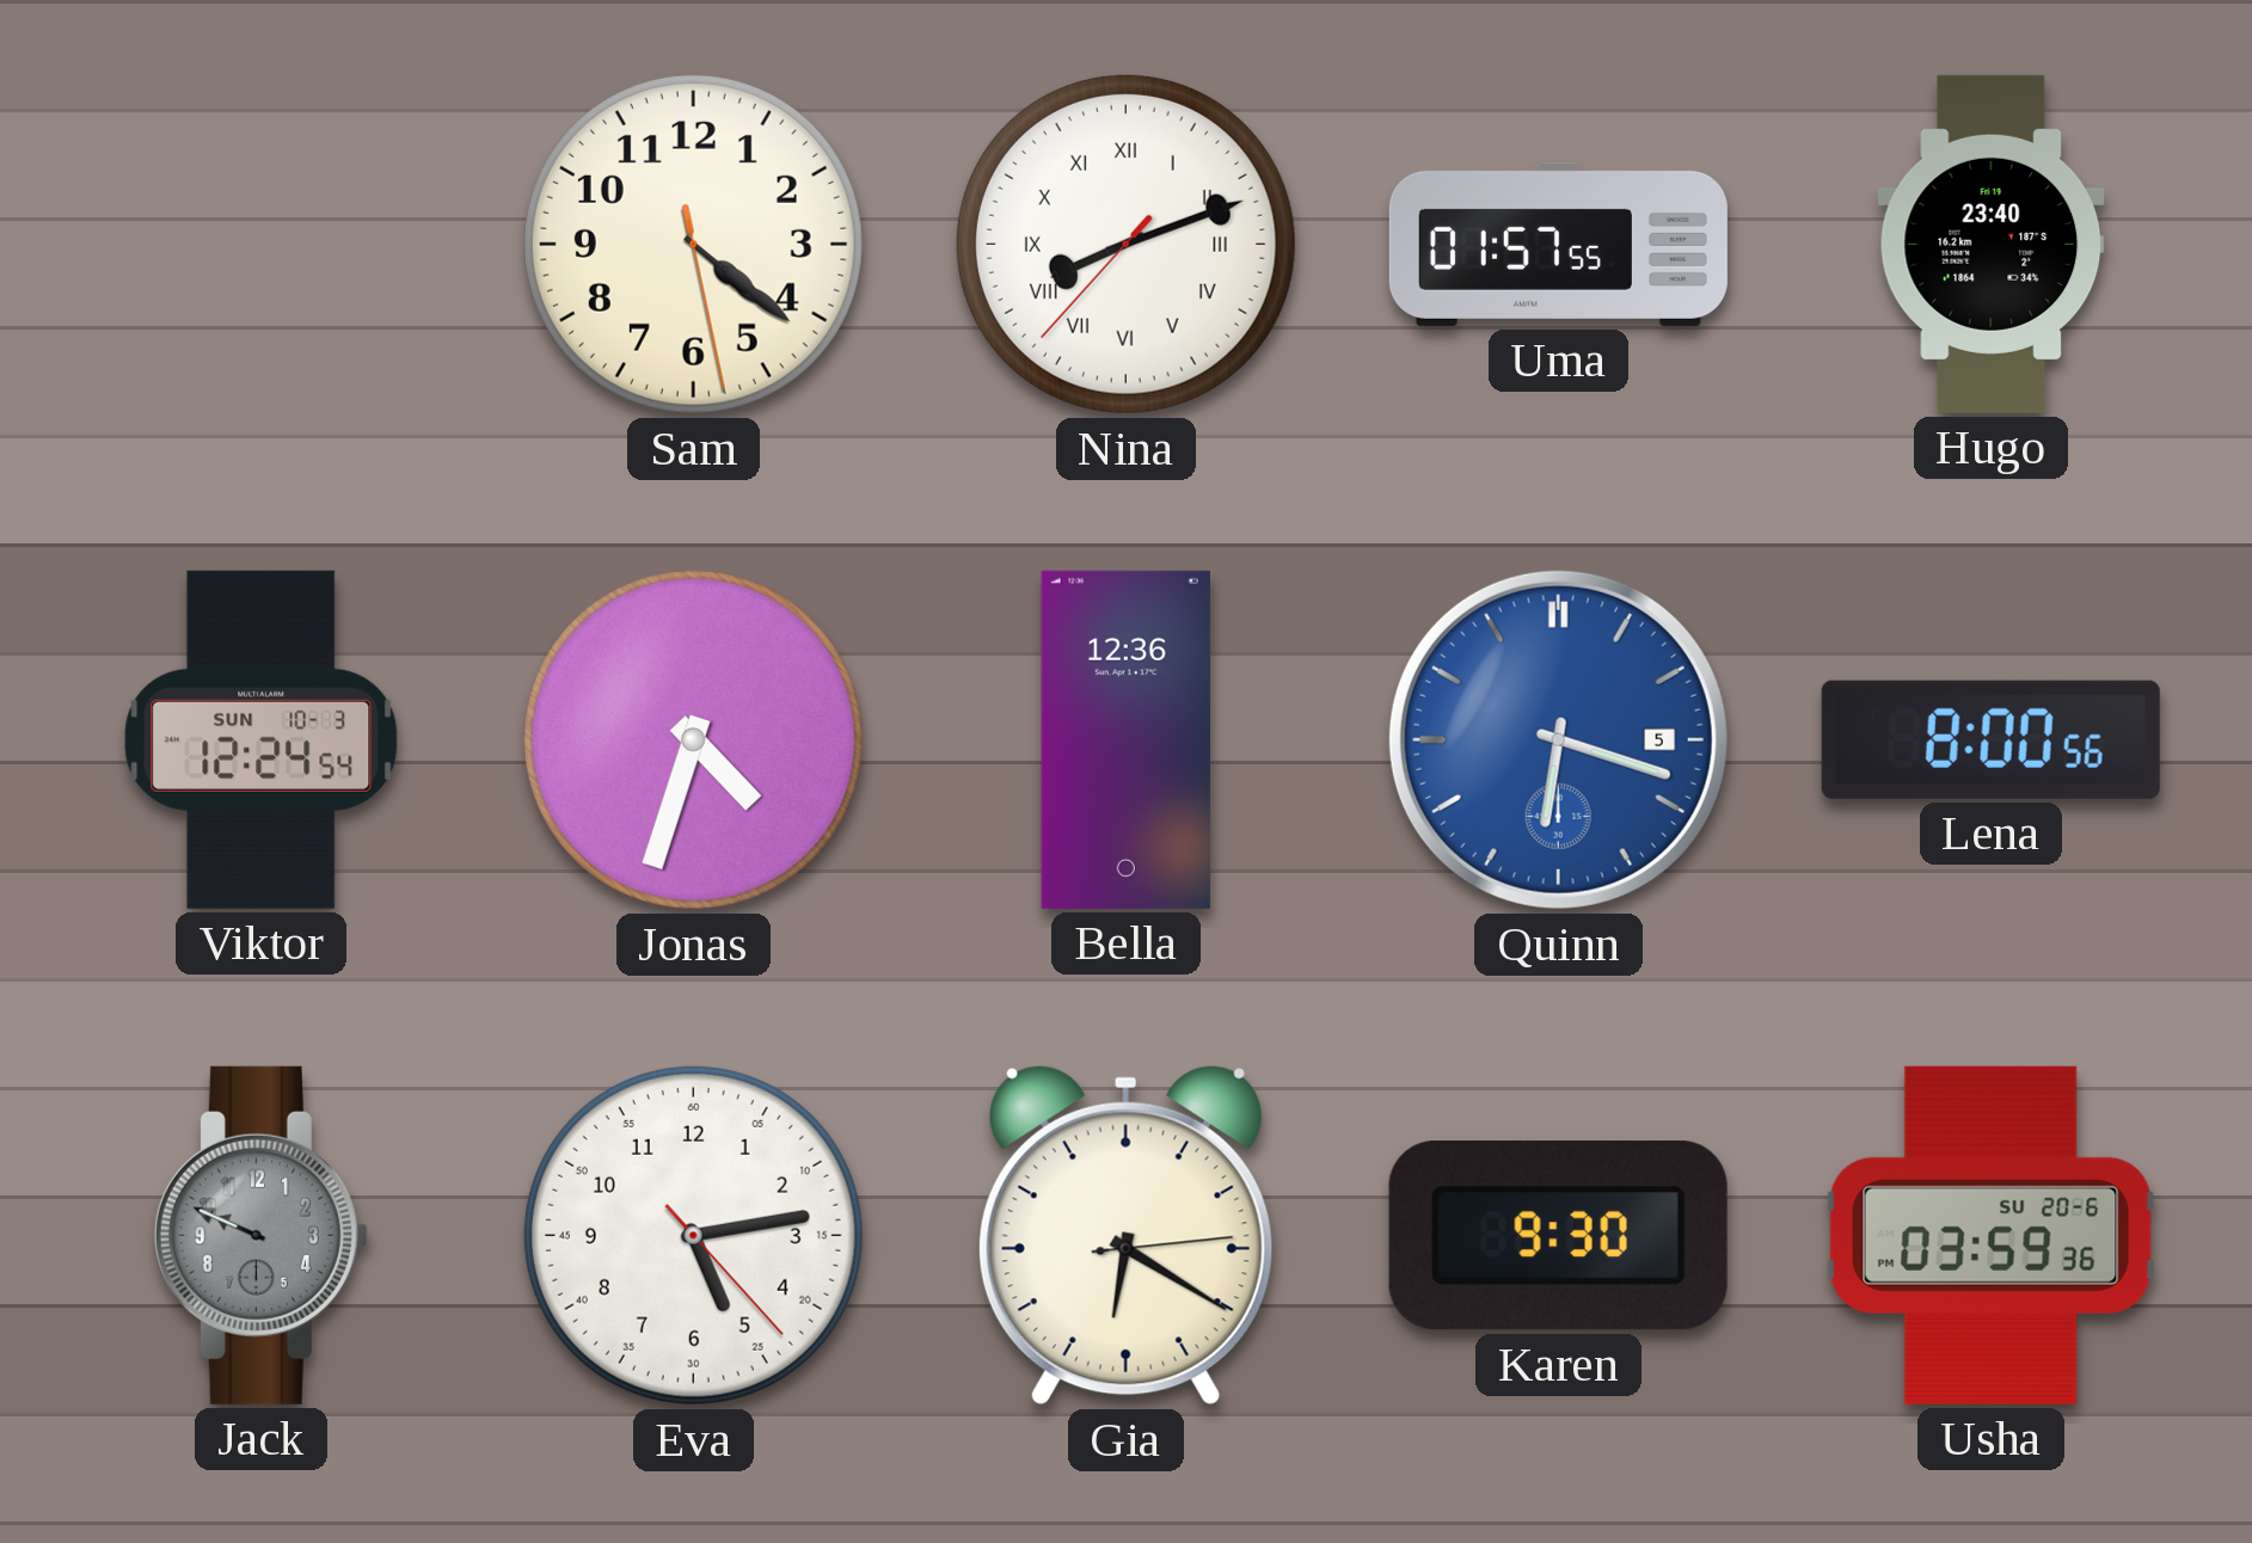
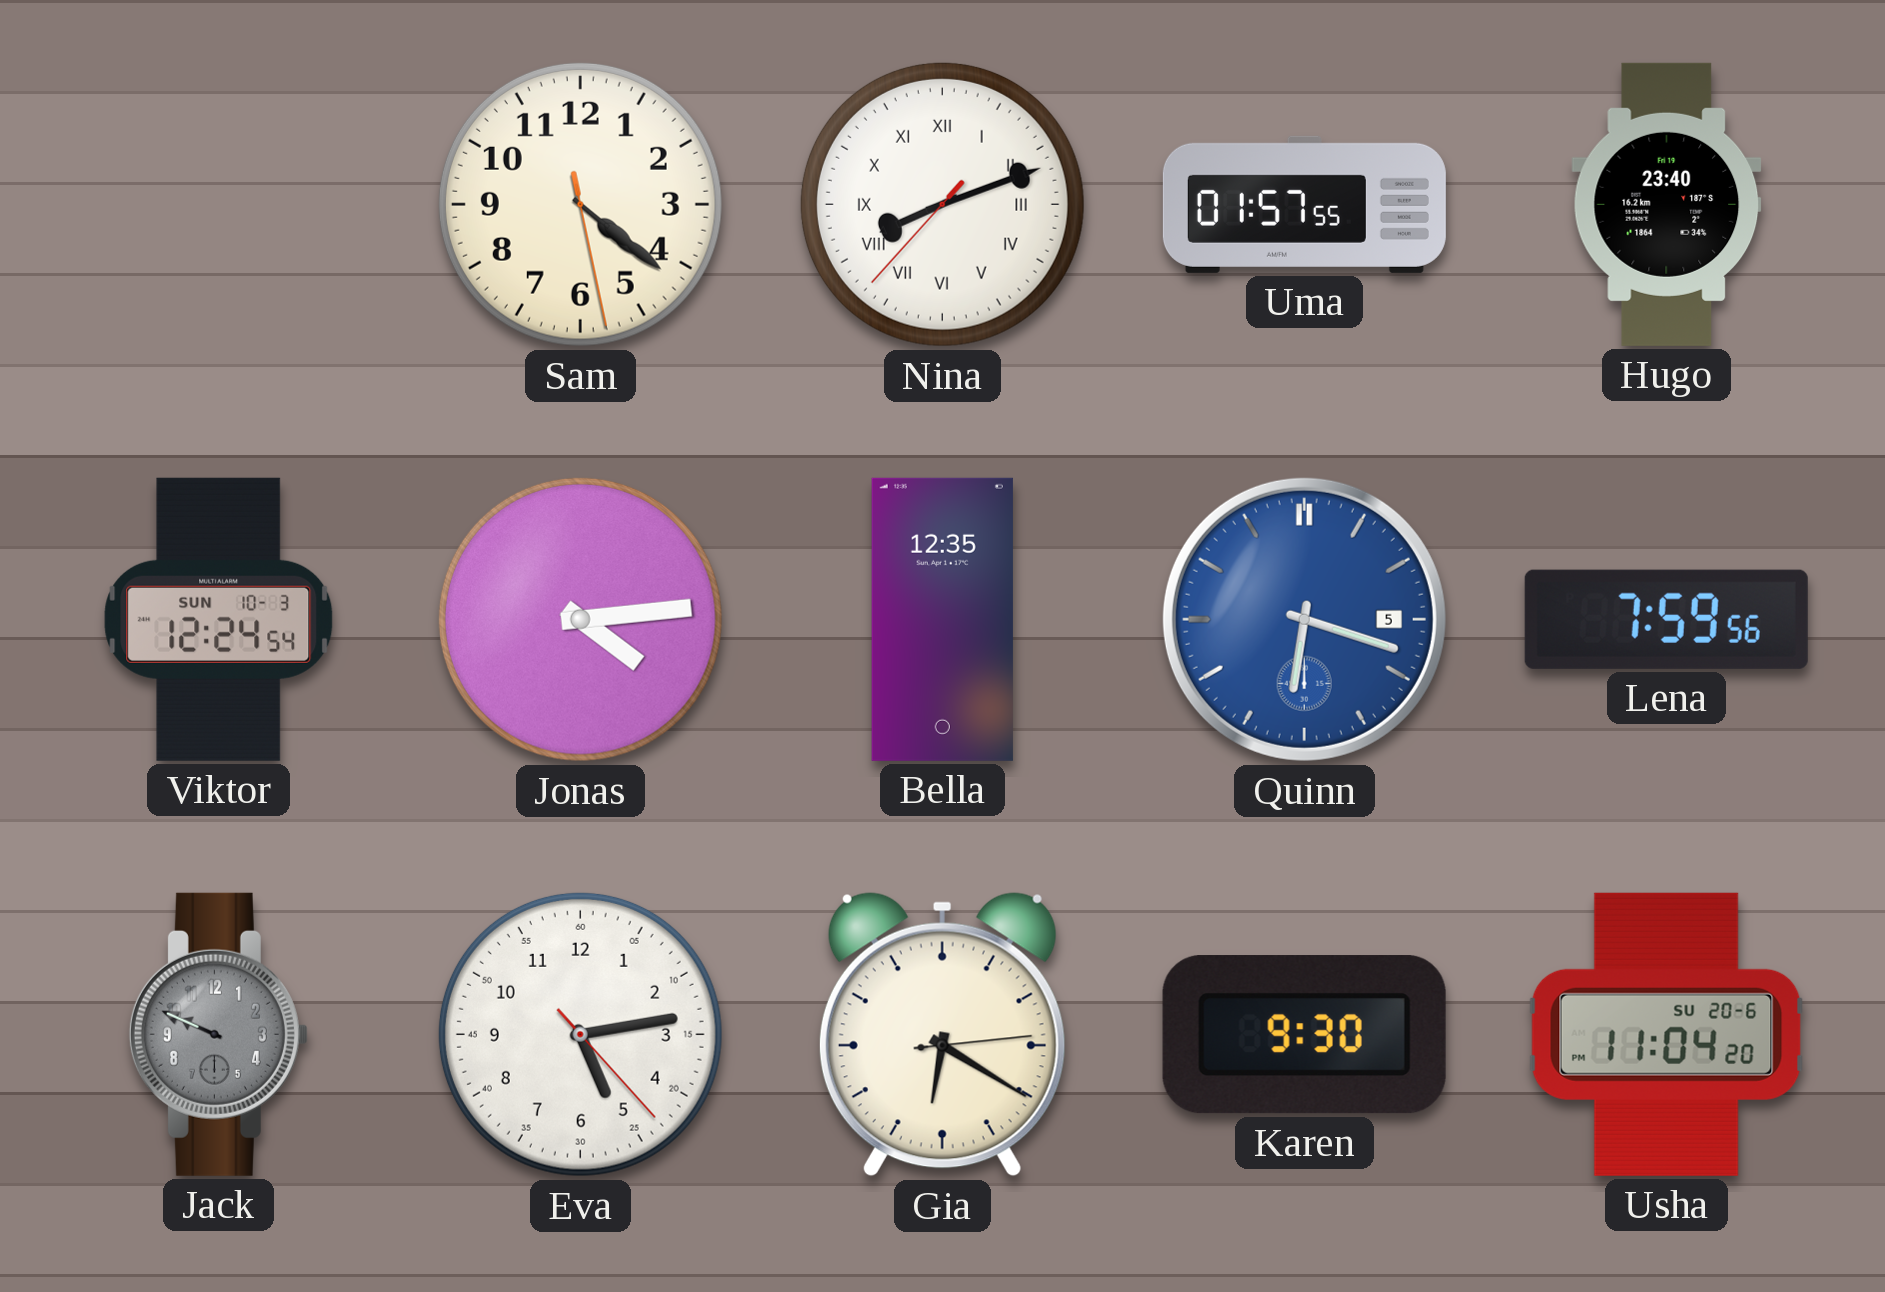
Jonas: 4:33 -> 4:14
Bella: 12:36 -> 12:35
Lena: 8:00 -> 7:59
Usha: 03:59 -> 11:04
